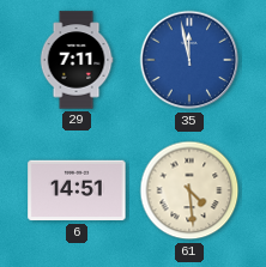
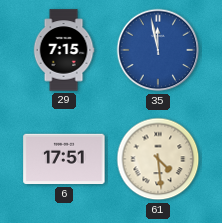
29: 7:11 -> 7:15
6: 14:51 -> 17:51
